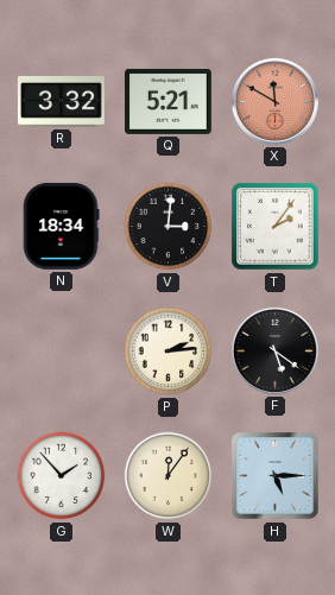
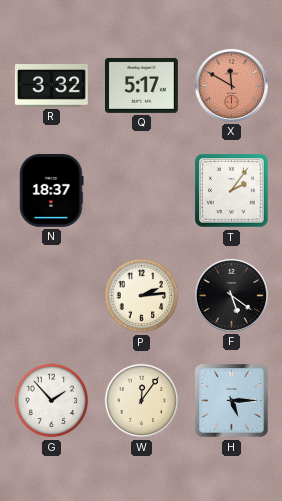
Q: 5:21 -> 5:17
N: 18:34 -> 18:37
V: 3:01 -> none
